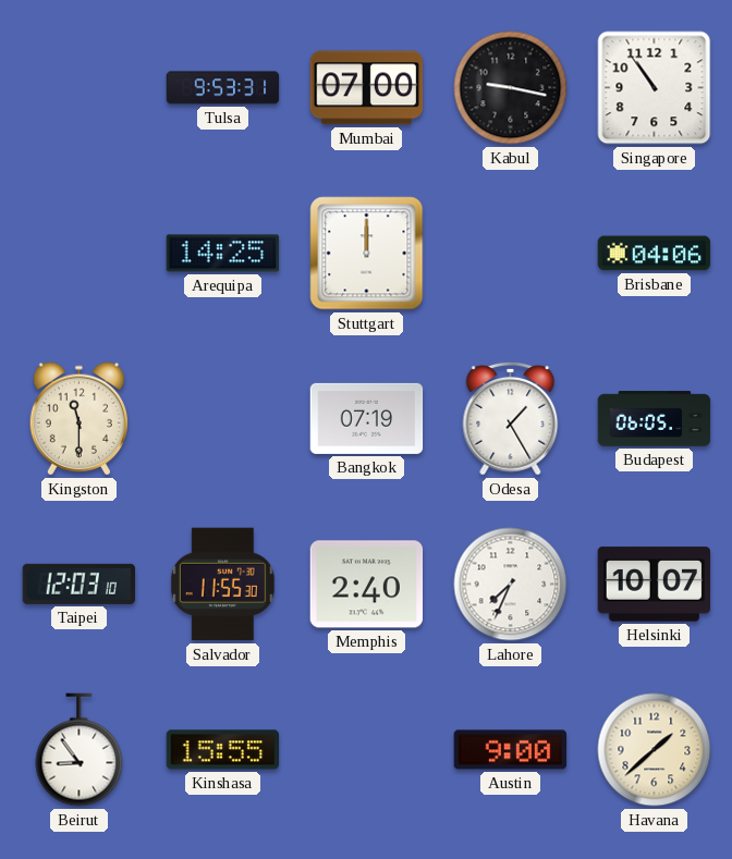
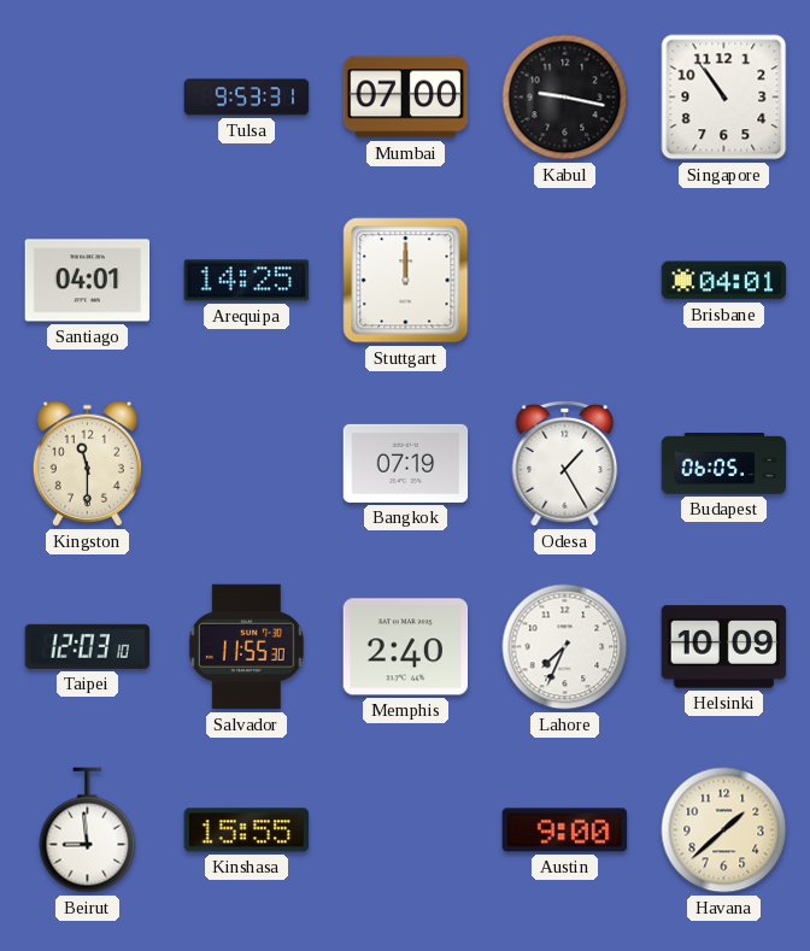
Santiago: none -> 04:01
Brisbane: 04:06 -> 04:01
Helsinki: 10:07 -> 10:09
Beirut: 8:54 -> 8:59
